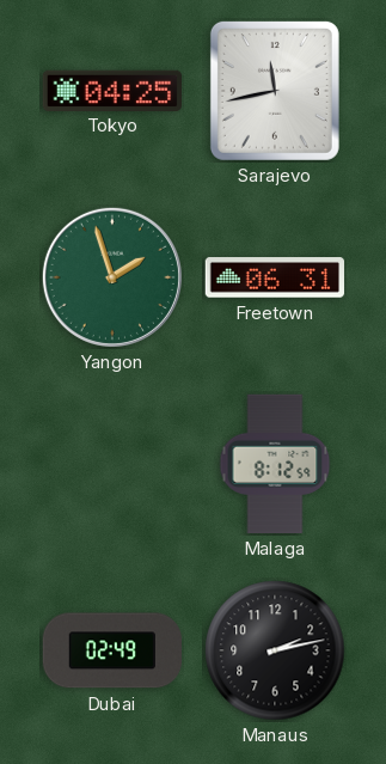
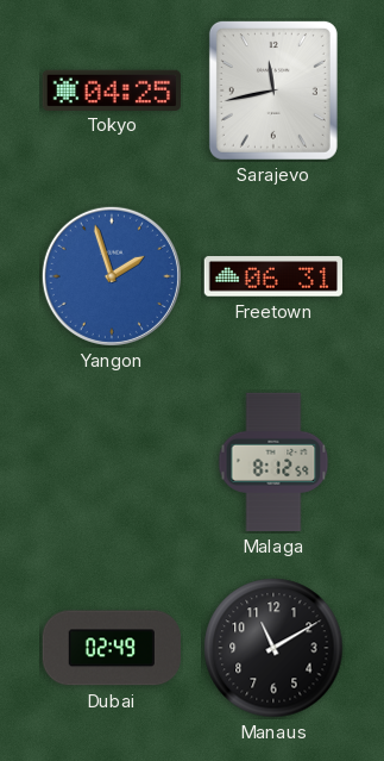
Yangon dial: green -> blue
Manaus: 2:13 -> 11:10
